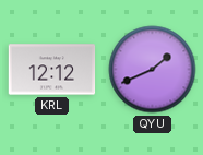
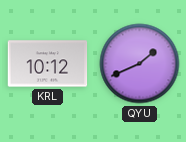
KRL: 12:12 -> 10:12
